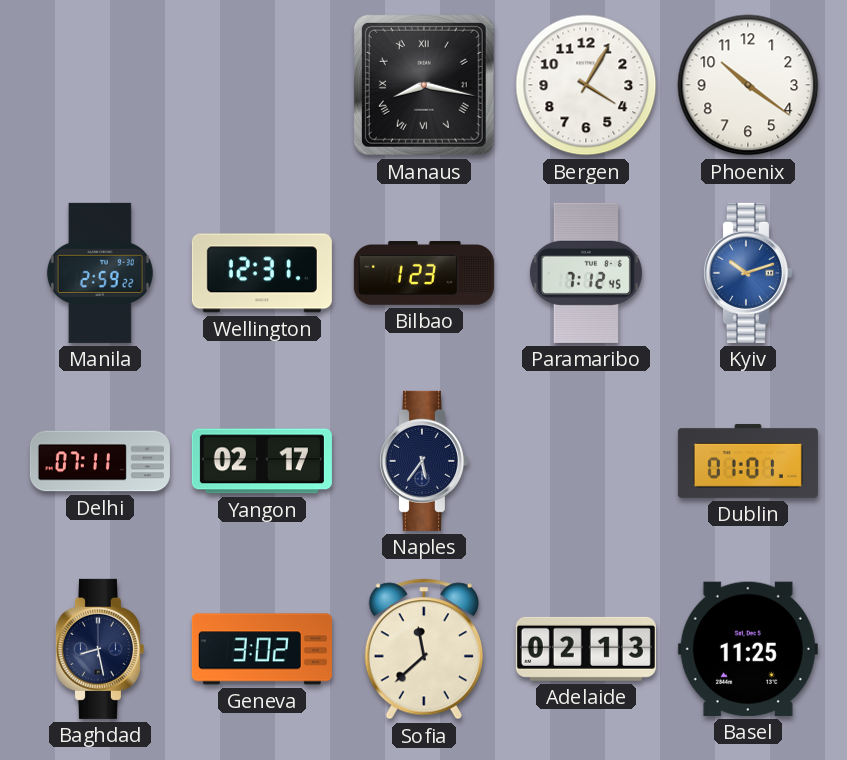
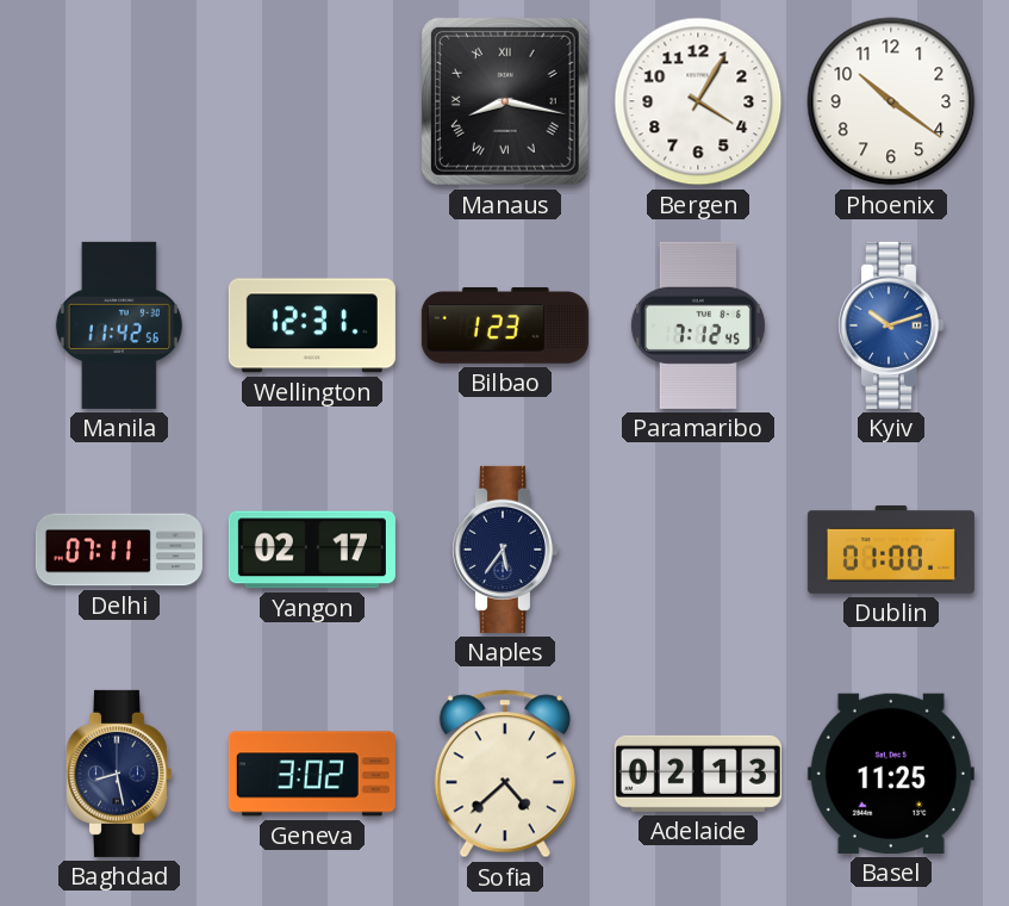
Manila: 2:59 -> 11:42
Dublin: 01:01 -> 01:00
Sofia: 11:38 -> 4:38
